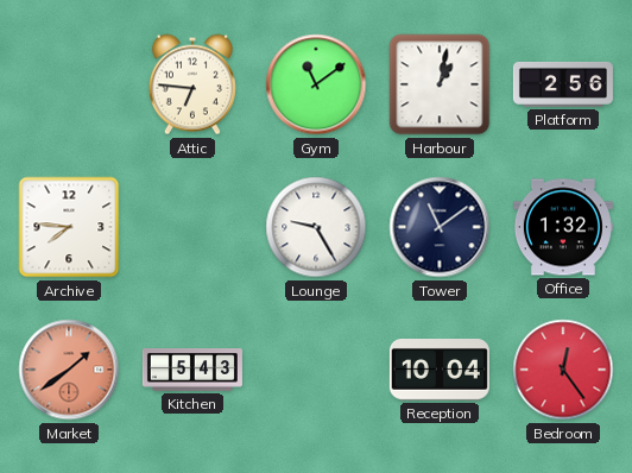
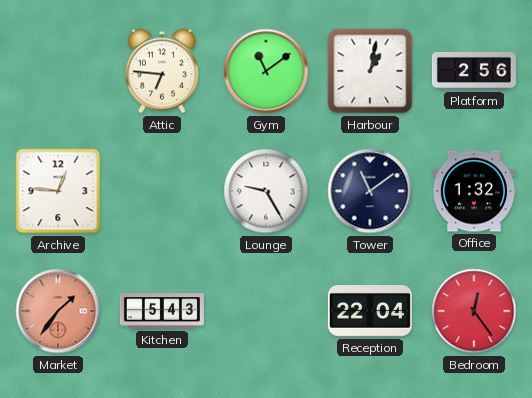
Archive: 7:46 -> 12:46
Market: 1:39 -> 1:36
Reception: 10:04 -> 22:04
